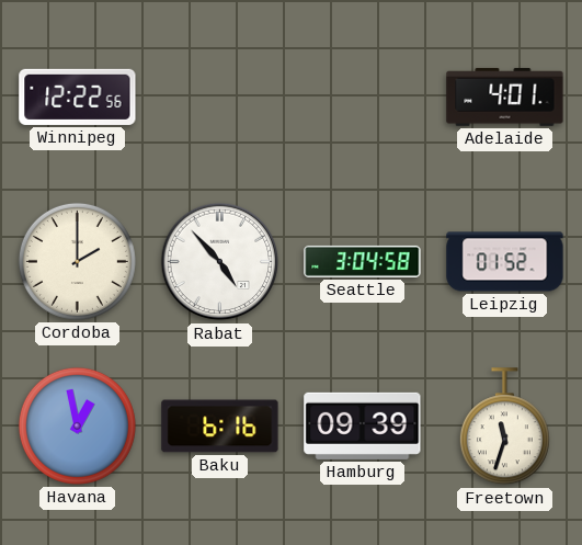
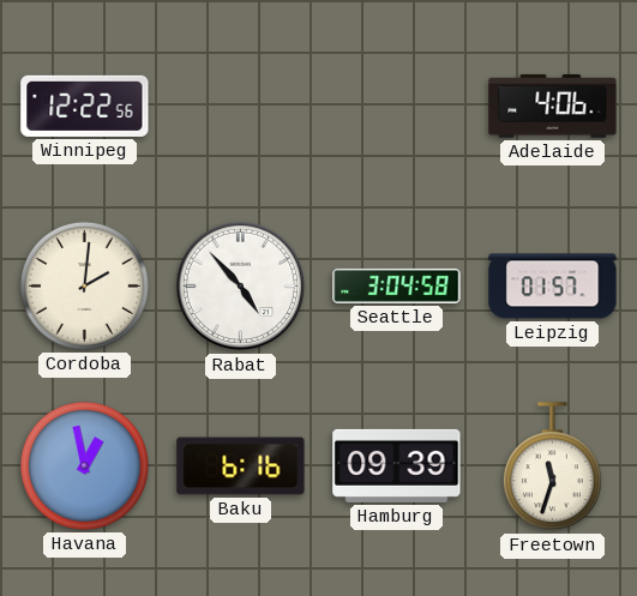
Adelaide: 4:01 -> 4:06
Cordoba: 2:00 -> 2:01
Leipzig: 01:52 -> 01:57
